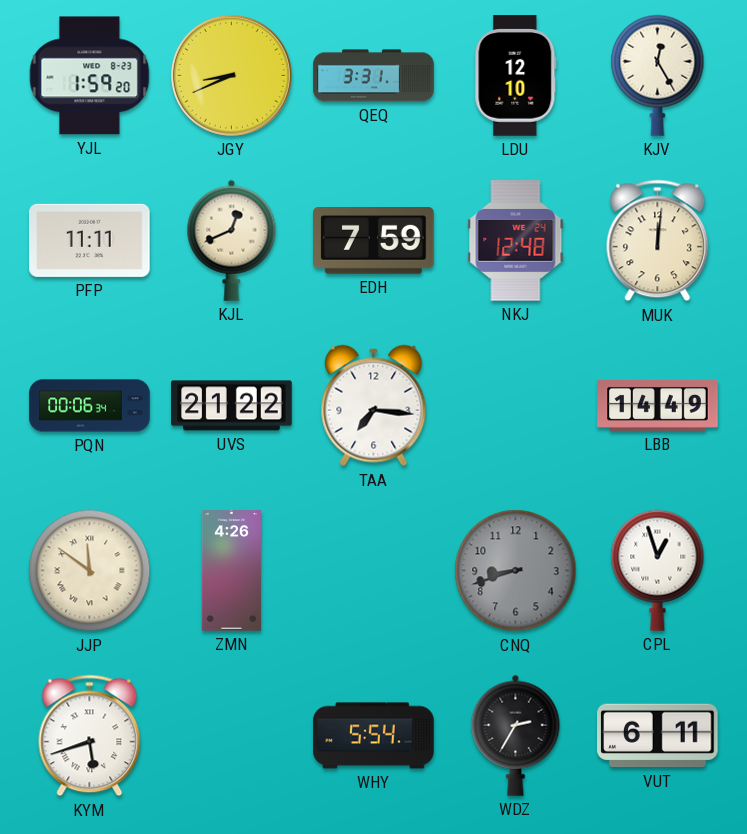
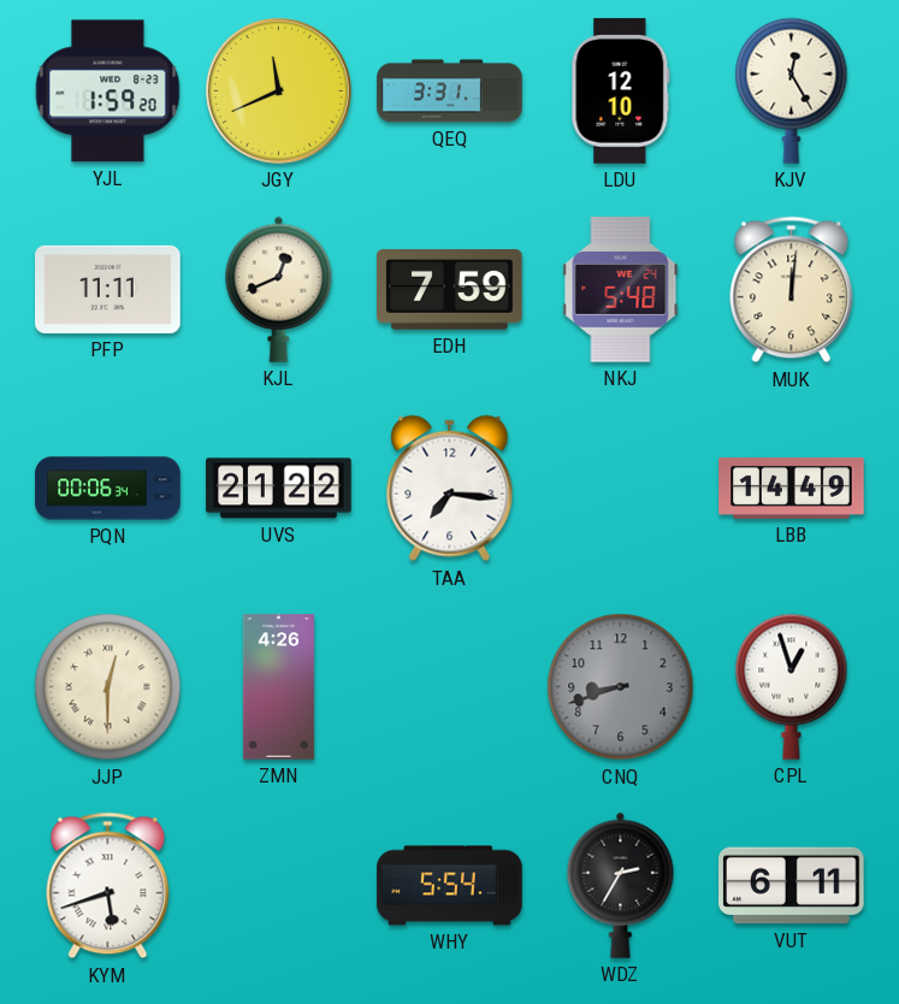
JGY: 8:41 -> 11:41
NKJ: 12:48 -> 5:48
JJP: 11:51 -> 12:30
